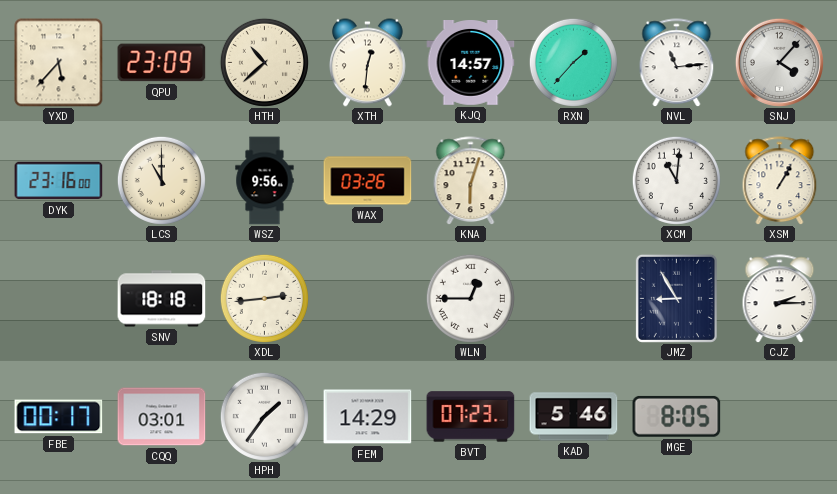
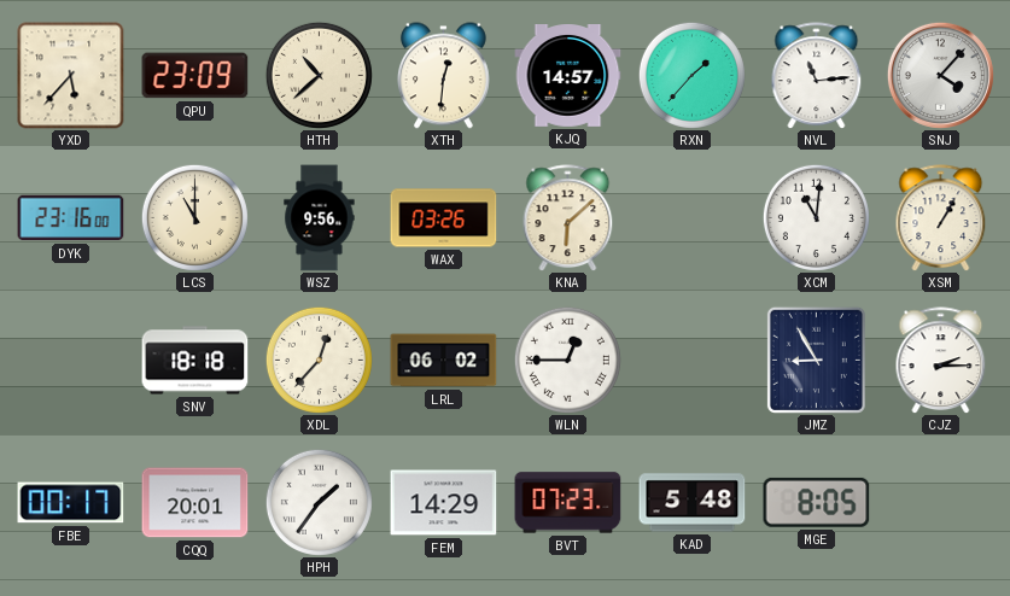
KNA: 6:03 -> 6:08
XDL: 2:44 -> 12:37
LRL: none -> 06:02
CQQ: 03:01 -> 20:01
KAD: 5:46 -> 5:48
